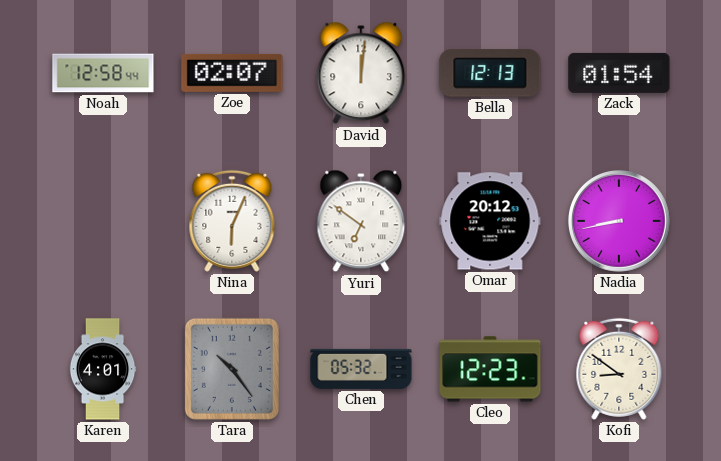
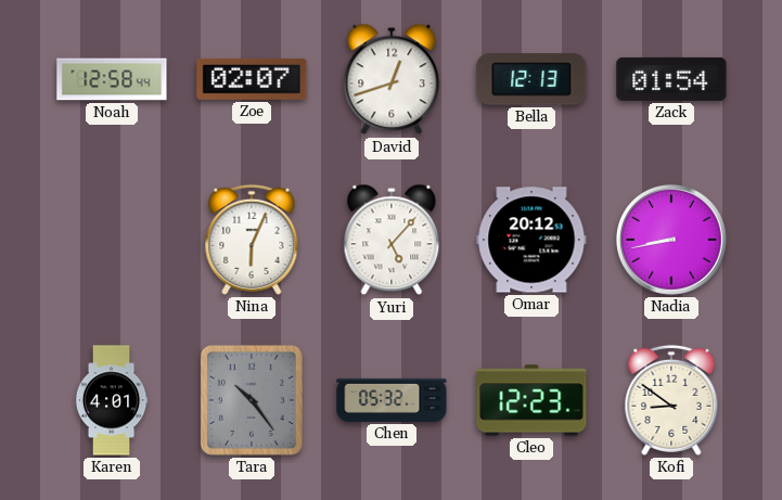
David: 12:01 -> 12:42
Yuri: 6:51 -> 5:07
